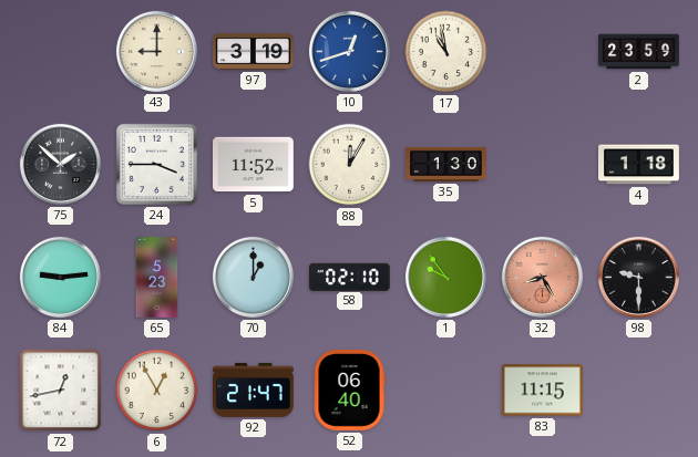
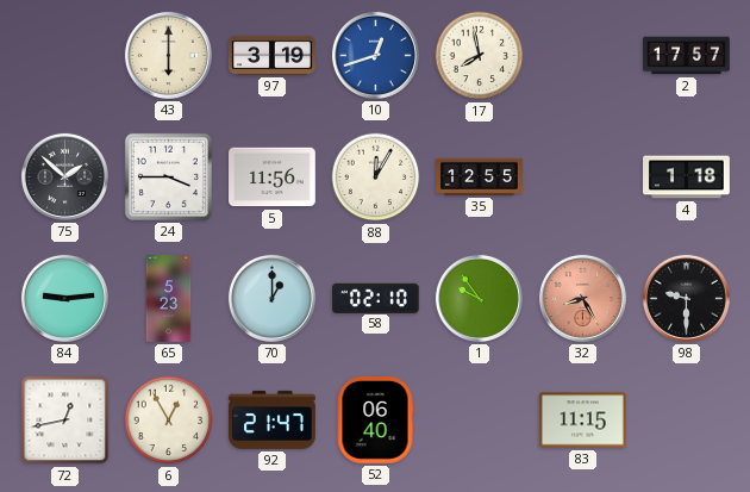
43: 9:00 -> 6:00
17: 10:58 -> 7:58
2: 23:59 -> 17:57
5: 11:52 -> 11:56
35: 1:30 -> 12:55
